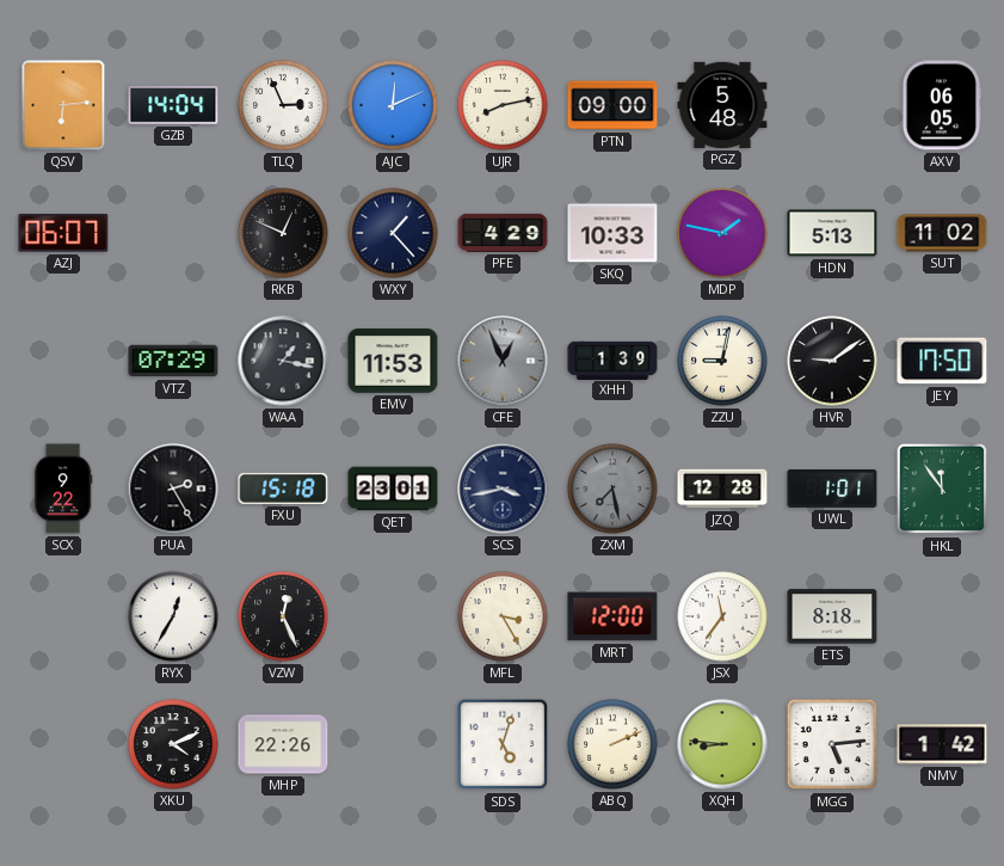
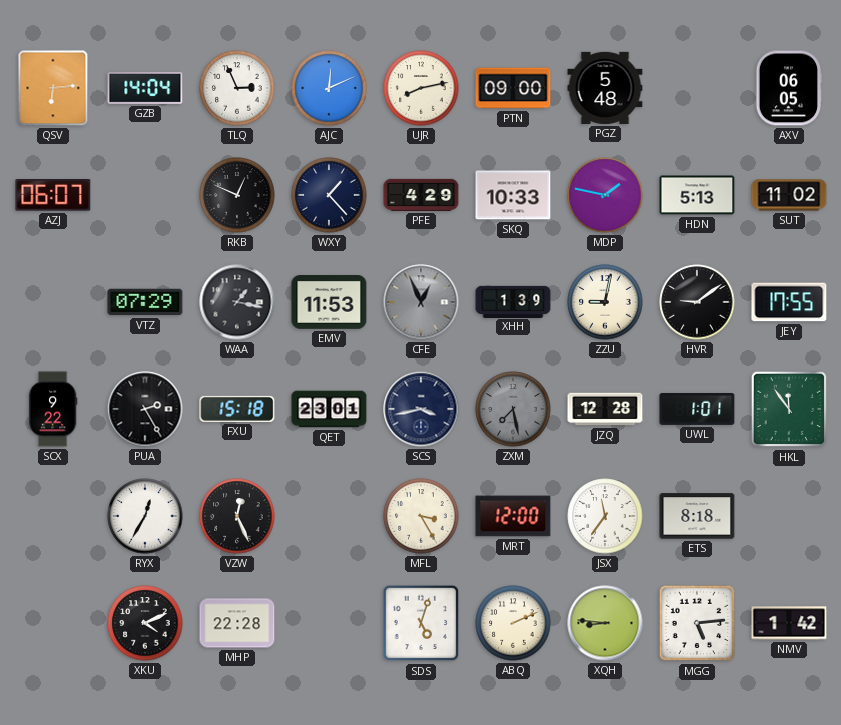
JEY: 17:50 -> 17:55
MHP: 22:26 -> 22:28
